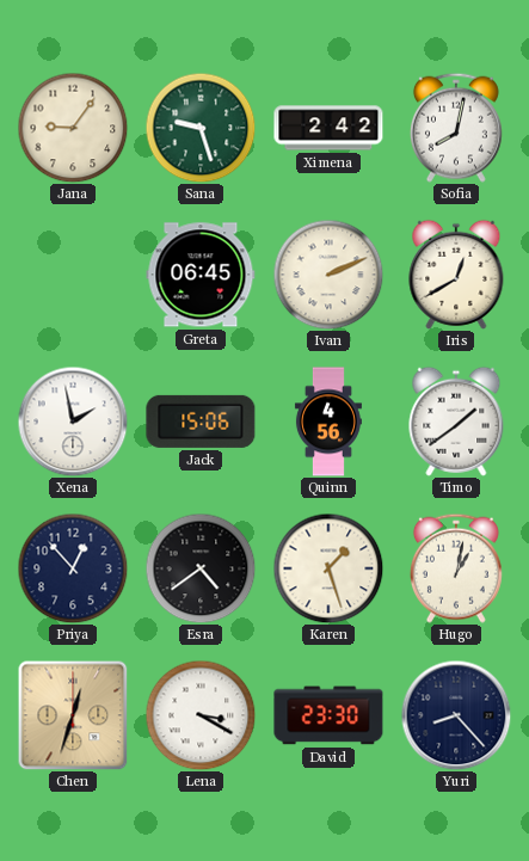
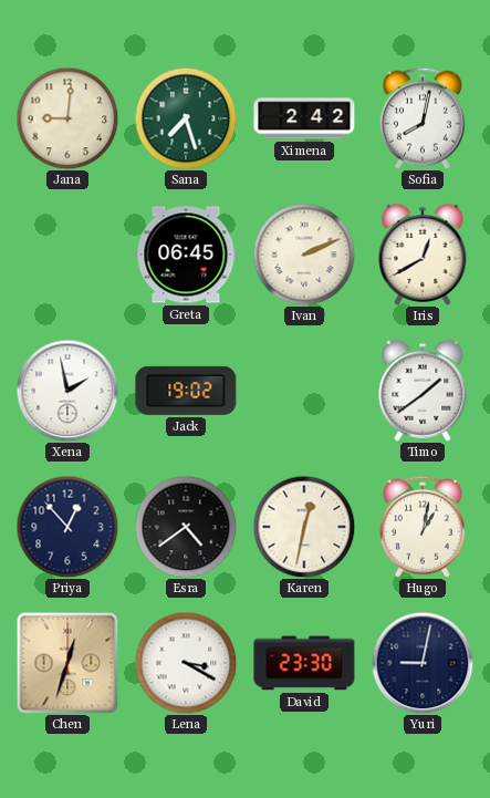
Jana: 9:06 -> 9:01
Sana: 9:27 -> 7:27
Jack: 15:06 -> 19:02
Quinn: 4:56 -> none
Karen: 1:27 -> 12:32
Yuri: 8:23 -> 9:02
